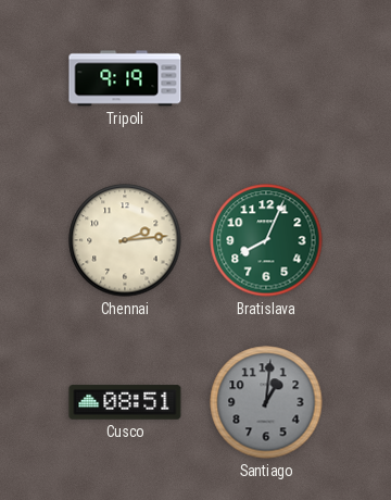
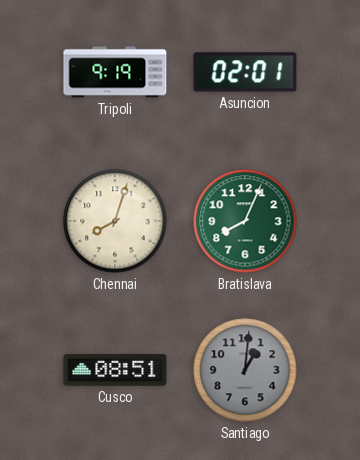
Asuncion: none -> 02:01
Chennai: 2:14 -> 8:03
